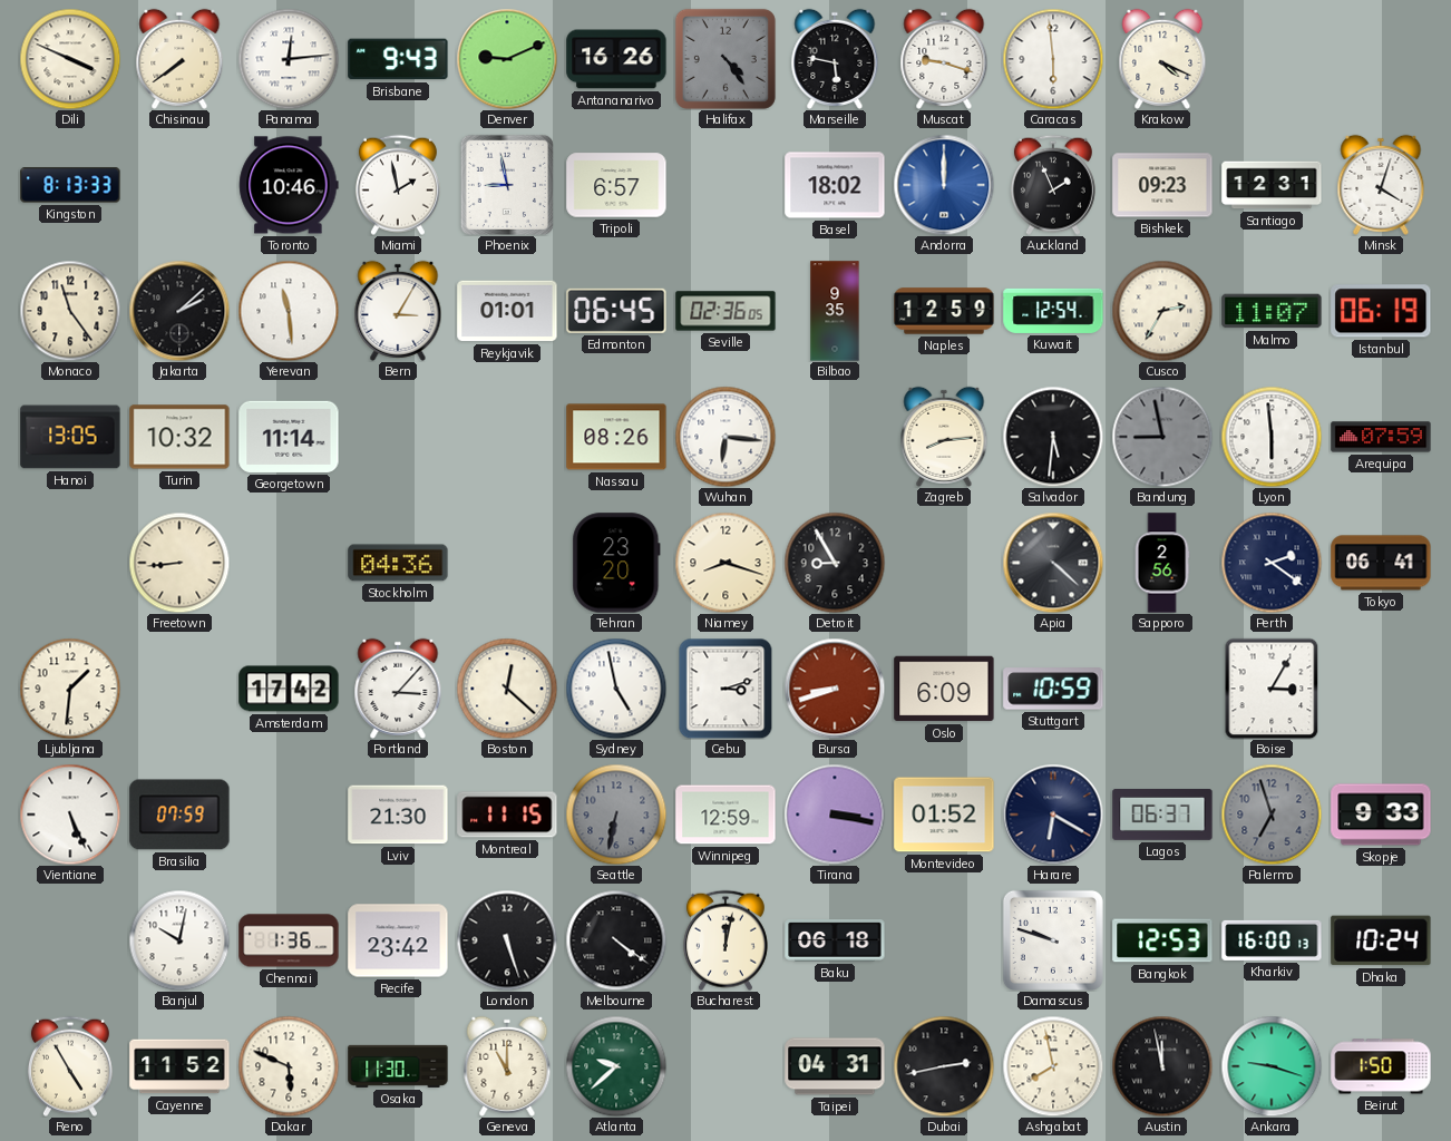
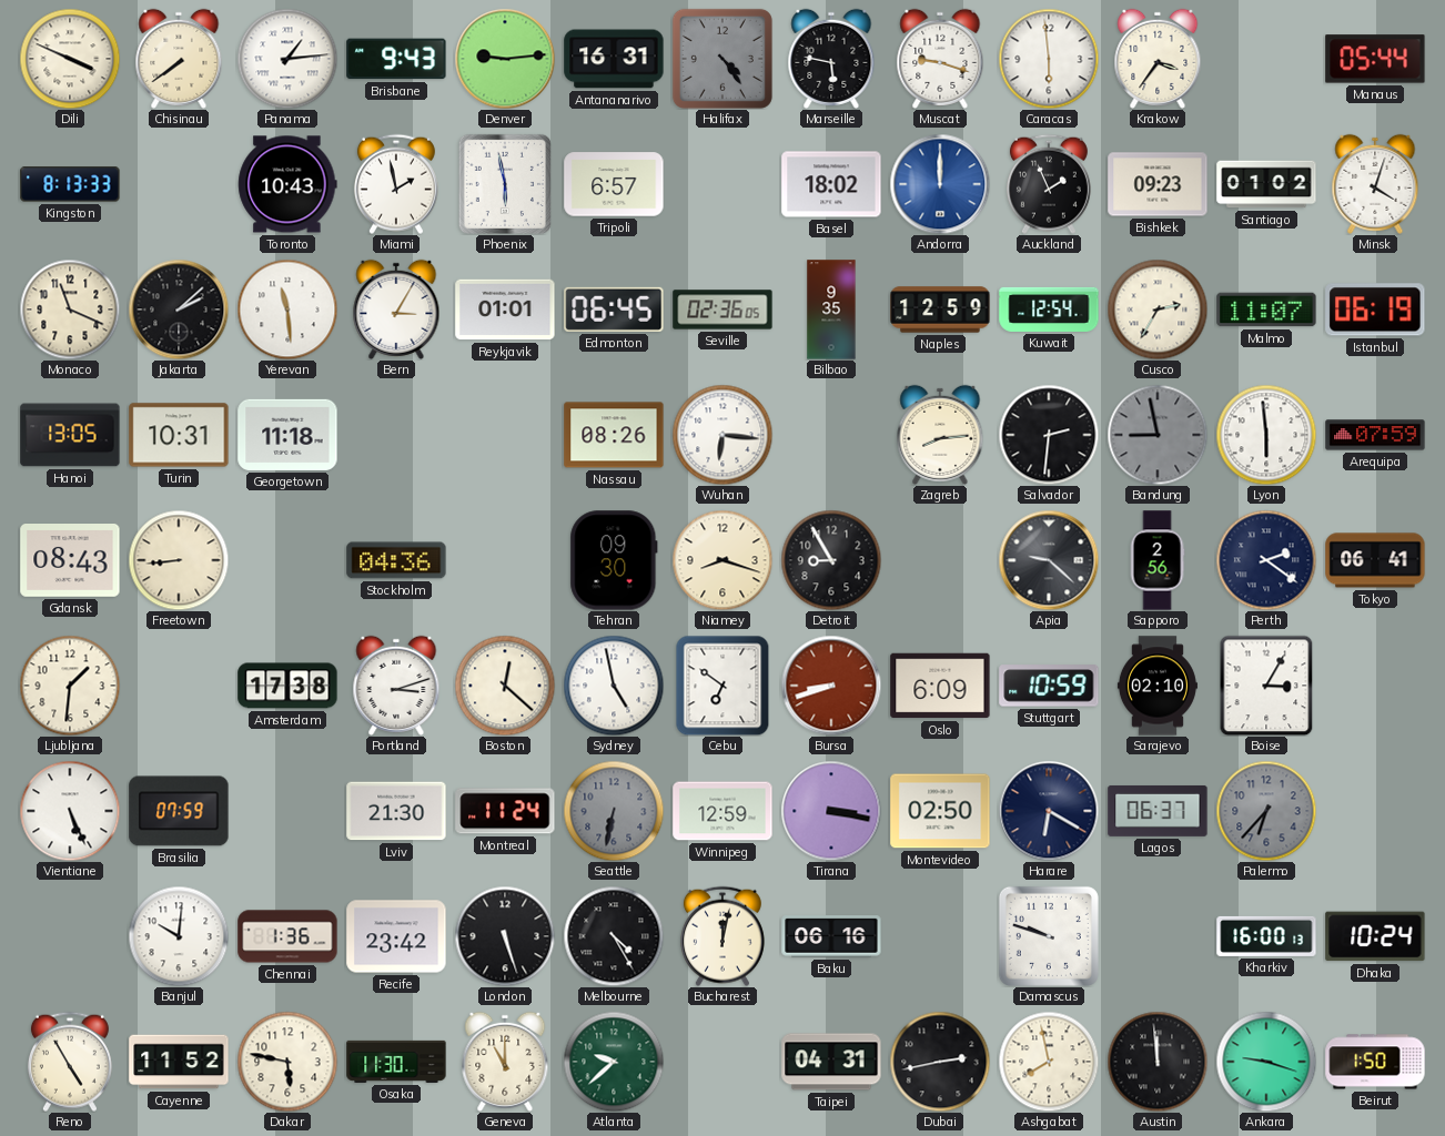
Panama: 12:14 -> 1:14
Denver: 9:11 -> 9:14
Antananarivo: 16:26 -> 16:31
Krakow: 4:19 -> 3:36
Manaus: none -> 05:44
Toronto: 10:46 -> 10:43
Phoenix: 8:58 -> 5:58
Santiago: 12:31 -> 01:02
Monaco: 11:24 -> 11:19
Turin: 10:32 -> 10:31
Georgetown: 11:14 -> 11:18
Salvador: 5:31 -> 2:31
Gdansk: none -> 08:43
Tehran: 23:20 -> 09:30
Apia: 4:22 -> 9:22
Amsterdam: 17:42 -> 17:38
Portland: 3:07 -> 3:12
Cebu: 3:12 -> 6:51
Sarajevo: none -> 02:10
Montreal: 11:15 -> 11:24
Montevideo: 01:52 -> 02:50
Palermo: 6:57 -> 6:37
Skopje: 9:33 -> none
Banjul: 10:02 -> 10:01
Melbourne: 4:21 -> 4:25
Baku: 06:18 -> 06:16
Bangkok: 12:53 -> none
Dakar: 5:49 -> 5:47
Austin: 11:58 -> 11:59
